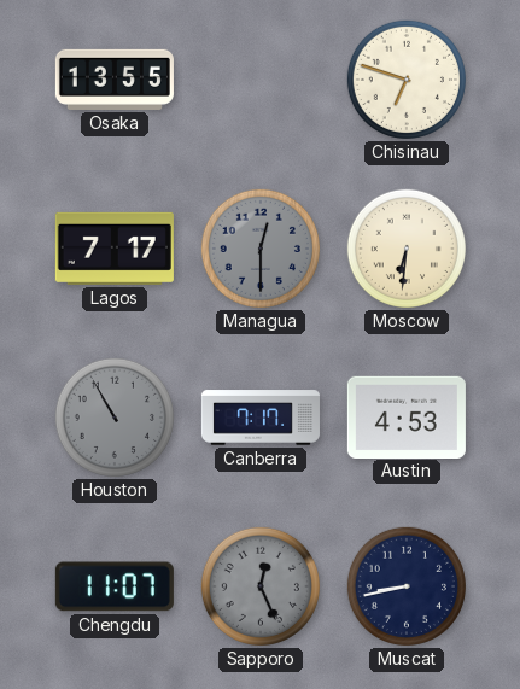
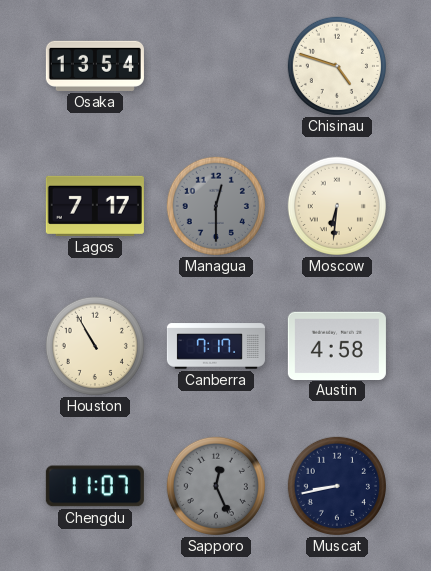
Osaka: 13:55 -> 13:54
Chisinau: 6:48 -> 4:48
Houston dial: grey -> cream
Austin: 4:53 -> 4:58
